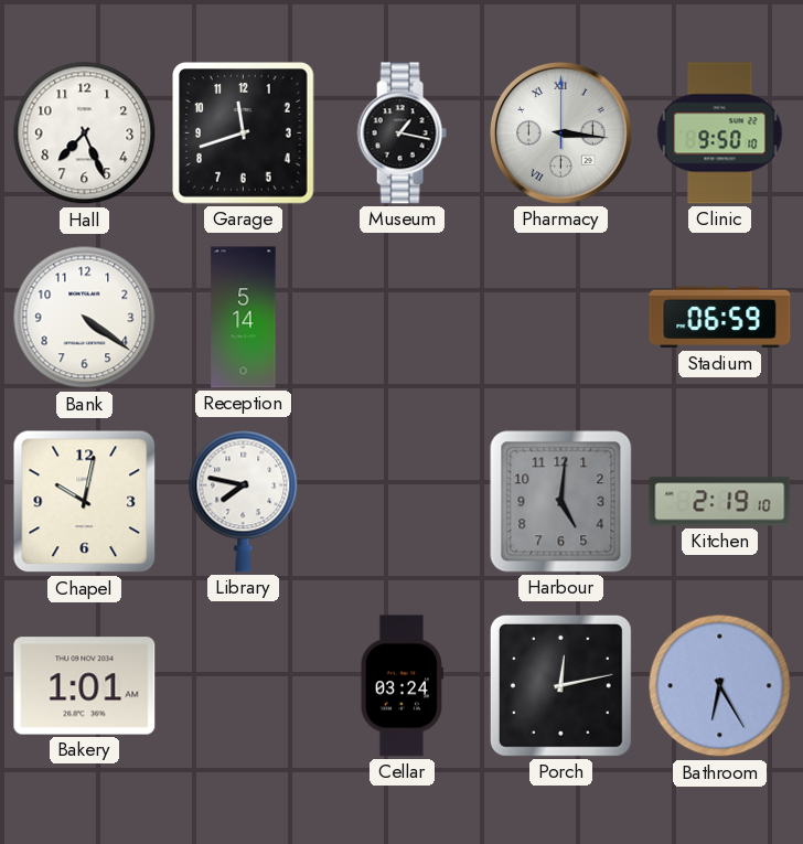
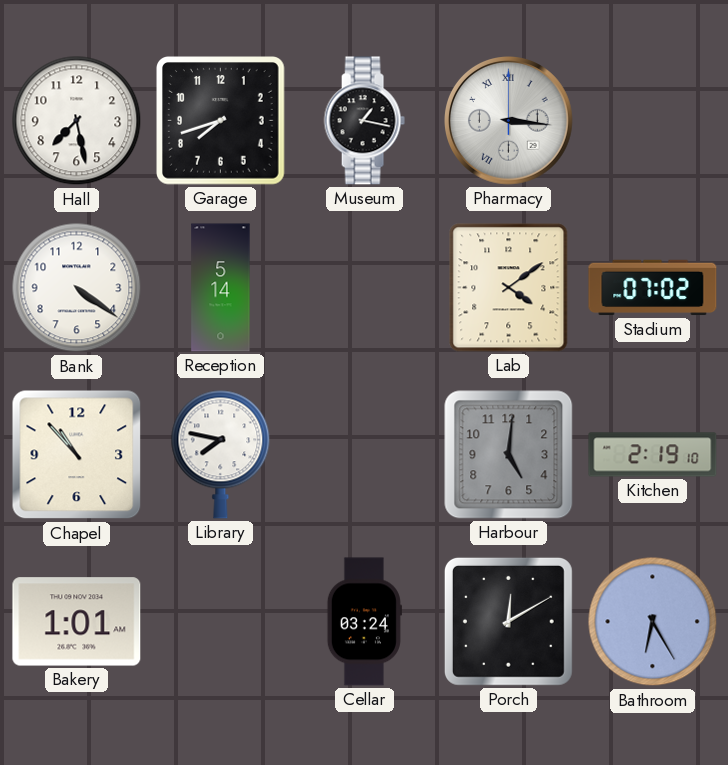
Hall: 7:26 -> 7:28
Garage: 11:42 -> 7:42
Clinic: 9:50 -> none
Lab: none -> 4:09
Stadium: 06:59 -> 07:02
Chapel: 10:02 -> 10:53
Porch: 12:13 -> 12:10
